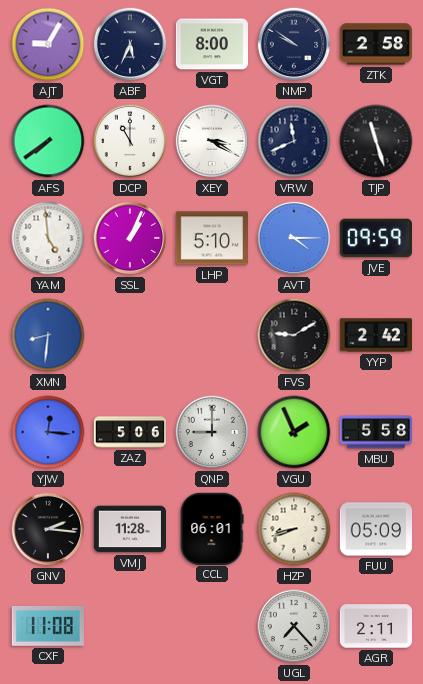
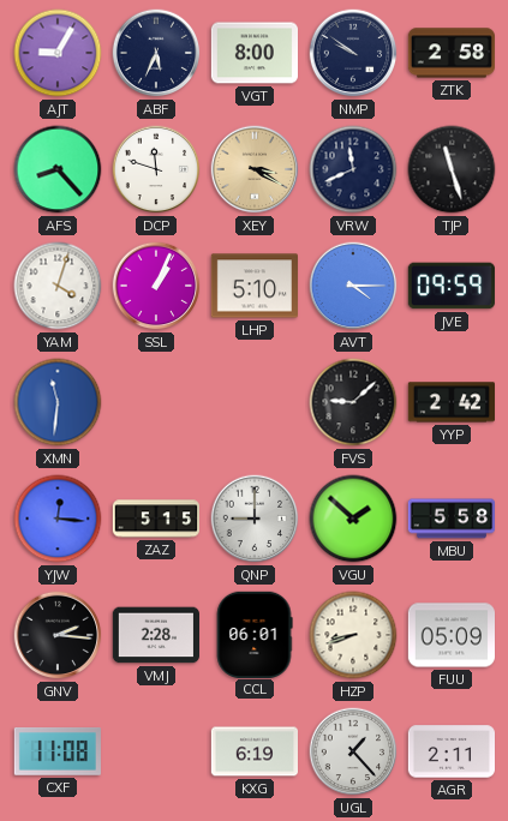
AFS: 7:39 -> 8:23
DCP: 11:00 -> 11:48
XEY dial: white -> champagne
YAM: 4:59 -> 4:03
XMN: 8:31 -> 11:31
FVS: 9:10 -> 9:08
ZAZ: 5:06 -> 5:15
VGU: 1:56 -> 1:52
VMJ: 11:28 -> 2:28
KXG: none -> 6:19
UGL: 7:23 -> 1:23
